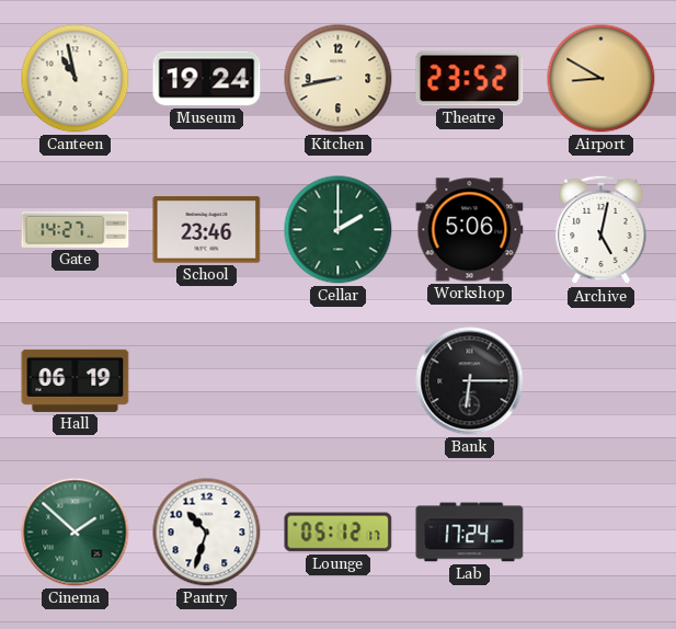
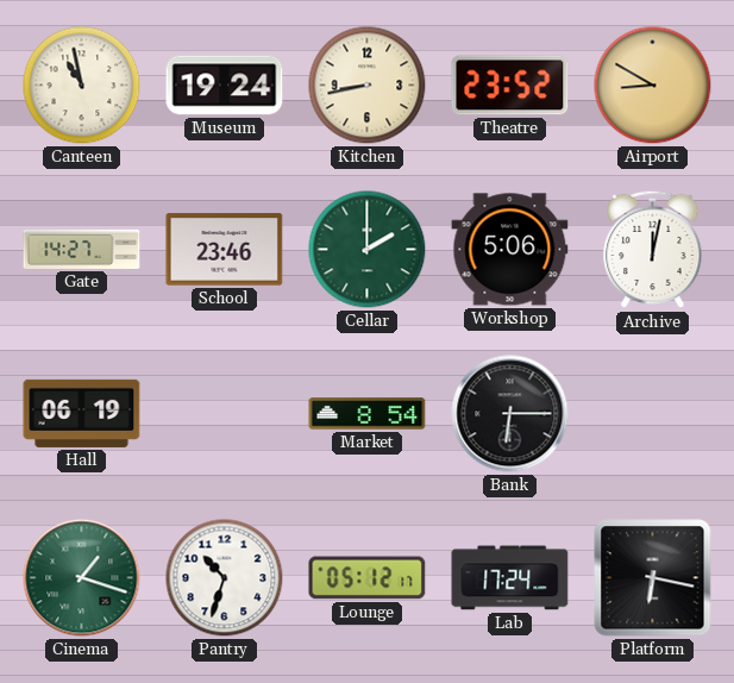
Archive: 5:02 -> 12:02
Market: none -> 8:54
Cinema: 1:52 -> 1:18
Platform: none -> 6:17
